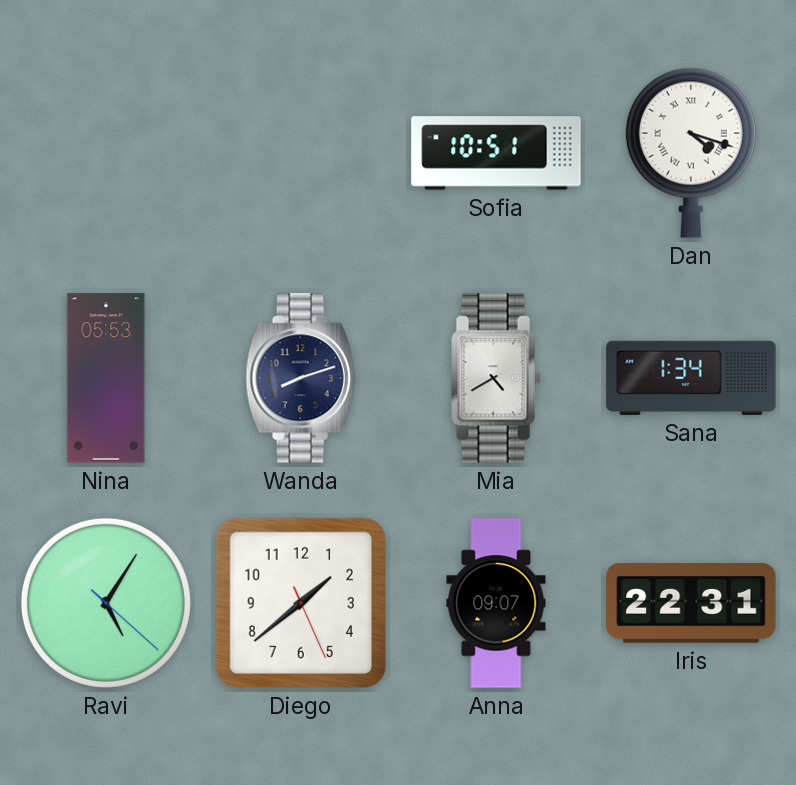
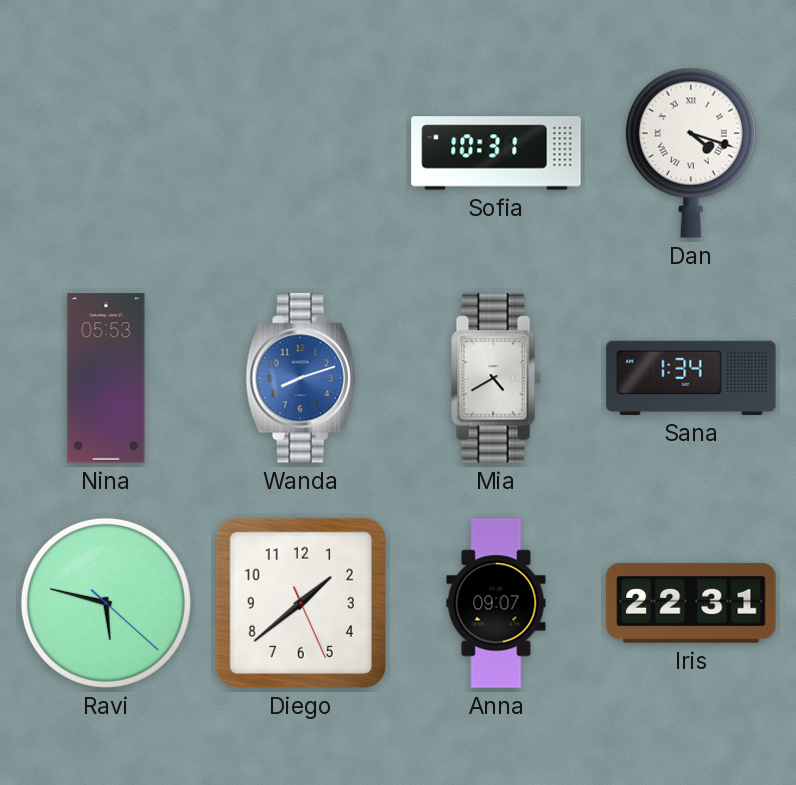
Sofia: 10:51 -> 10:31
Wanda dial: navy -> blue
Ravi: 5:05 -> 5:47
